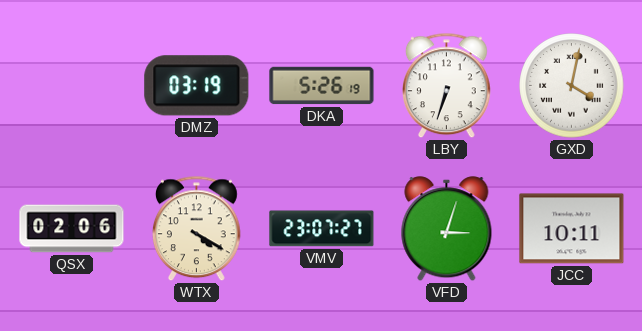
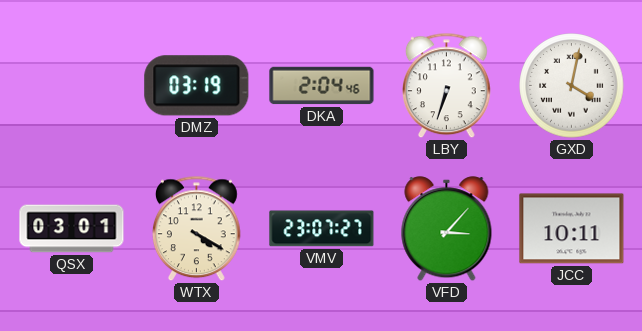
DKA: 5:26 -> 2:04
QSX: 02:06 -> 03:01
VFD: 3:03 -> 3:07
